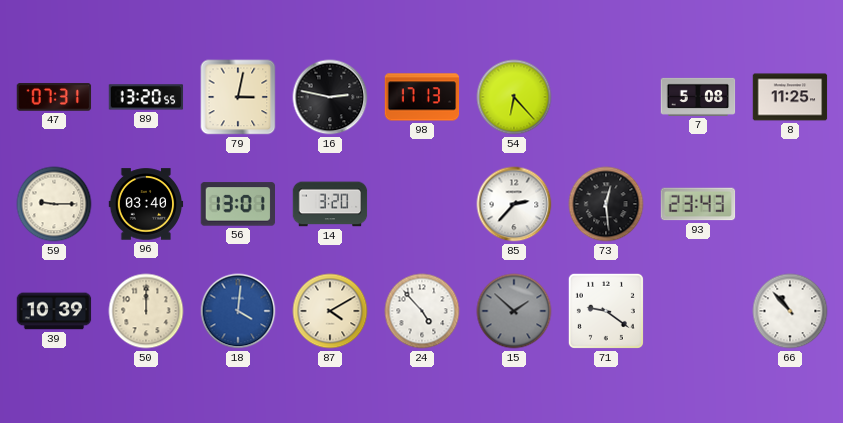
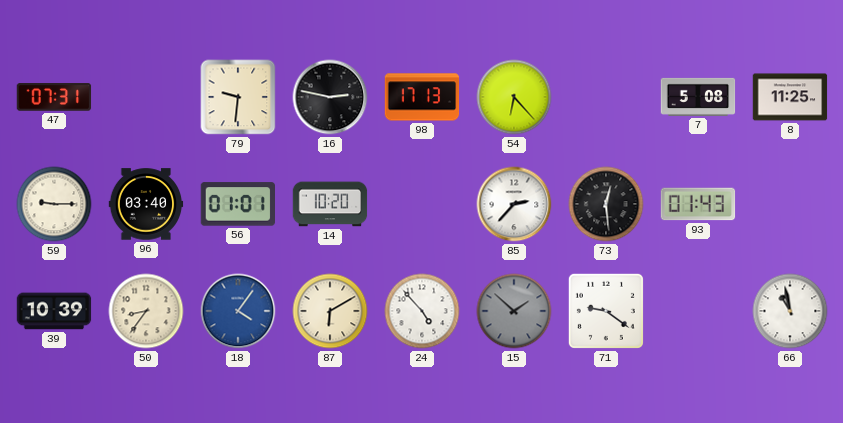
89: 13:20 -> none
79: 3:02 -> 9:31
56: 13:01 -> 01:01
14: 3:20 -> 10:20
93: 23:43 -> 01:43
50: 12:00 -> 8:36
18: 4:01 -> 4:06
87: 4:10 -> 6:10
66: 10:53 -> 10:58
